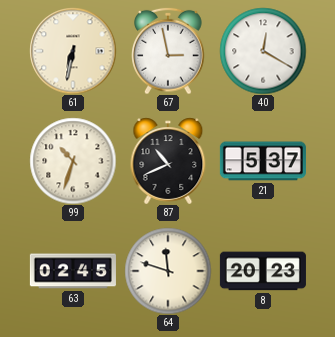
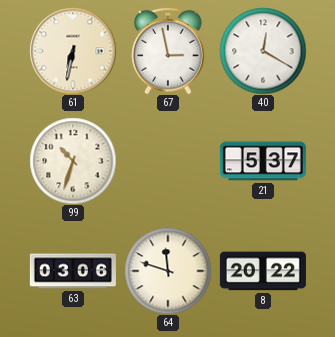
87: 10:41 -> none
63: 02:45 -> 03:06
8: 20:23 -> 20:22
